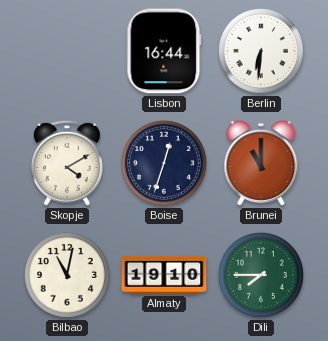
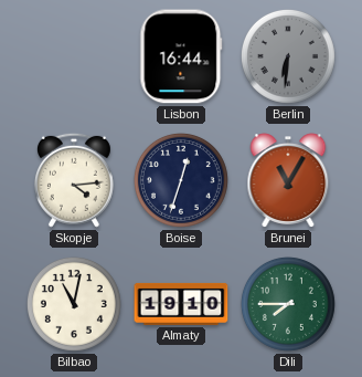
Berlin dial: white -> grey
Skopje: 4:10 -> 4:14
Brunei: 11:00 -> 11:05
